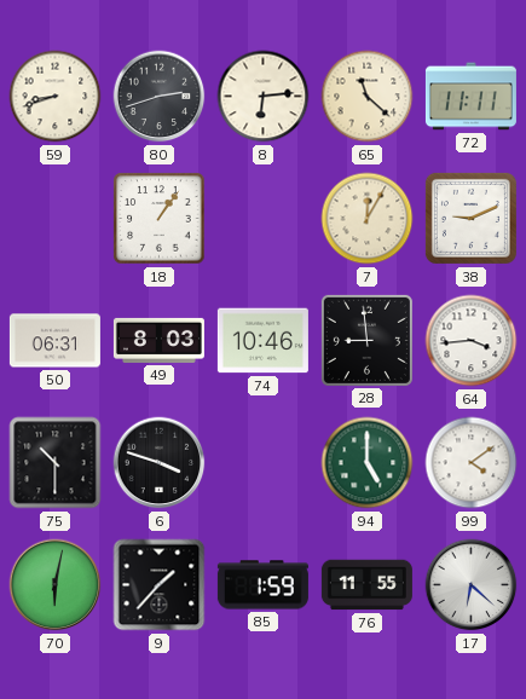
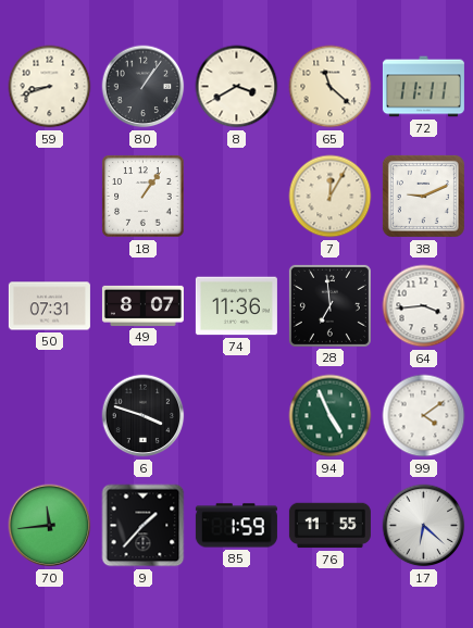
80: 2:42 -> 1:06
8: 6:14 -> 3:40
50: 06:31 -> 07:31
49: 8:03 -> 8:07
74: 10:46 -> 11:36
28: 8:59 -> 6:59
75: 10:30 -> none
94: 5:00 -> 4:56
70: 6:02 -> 11:44
